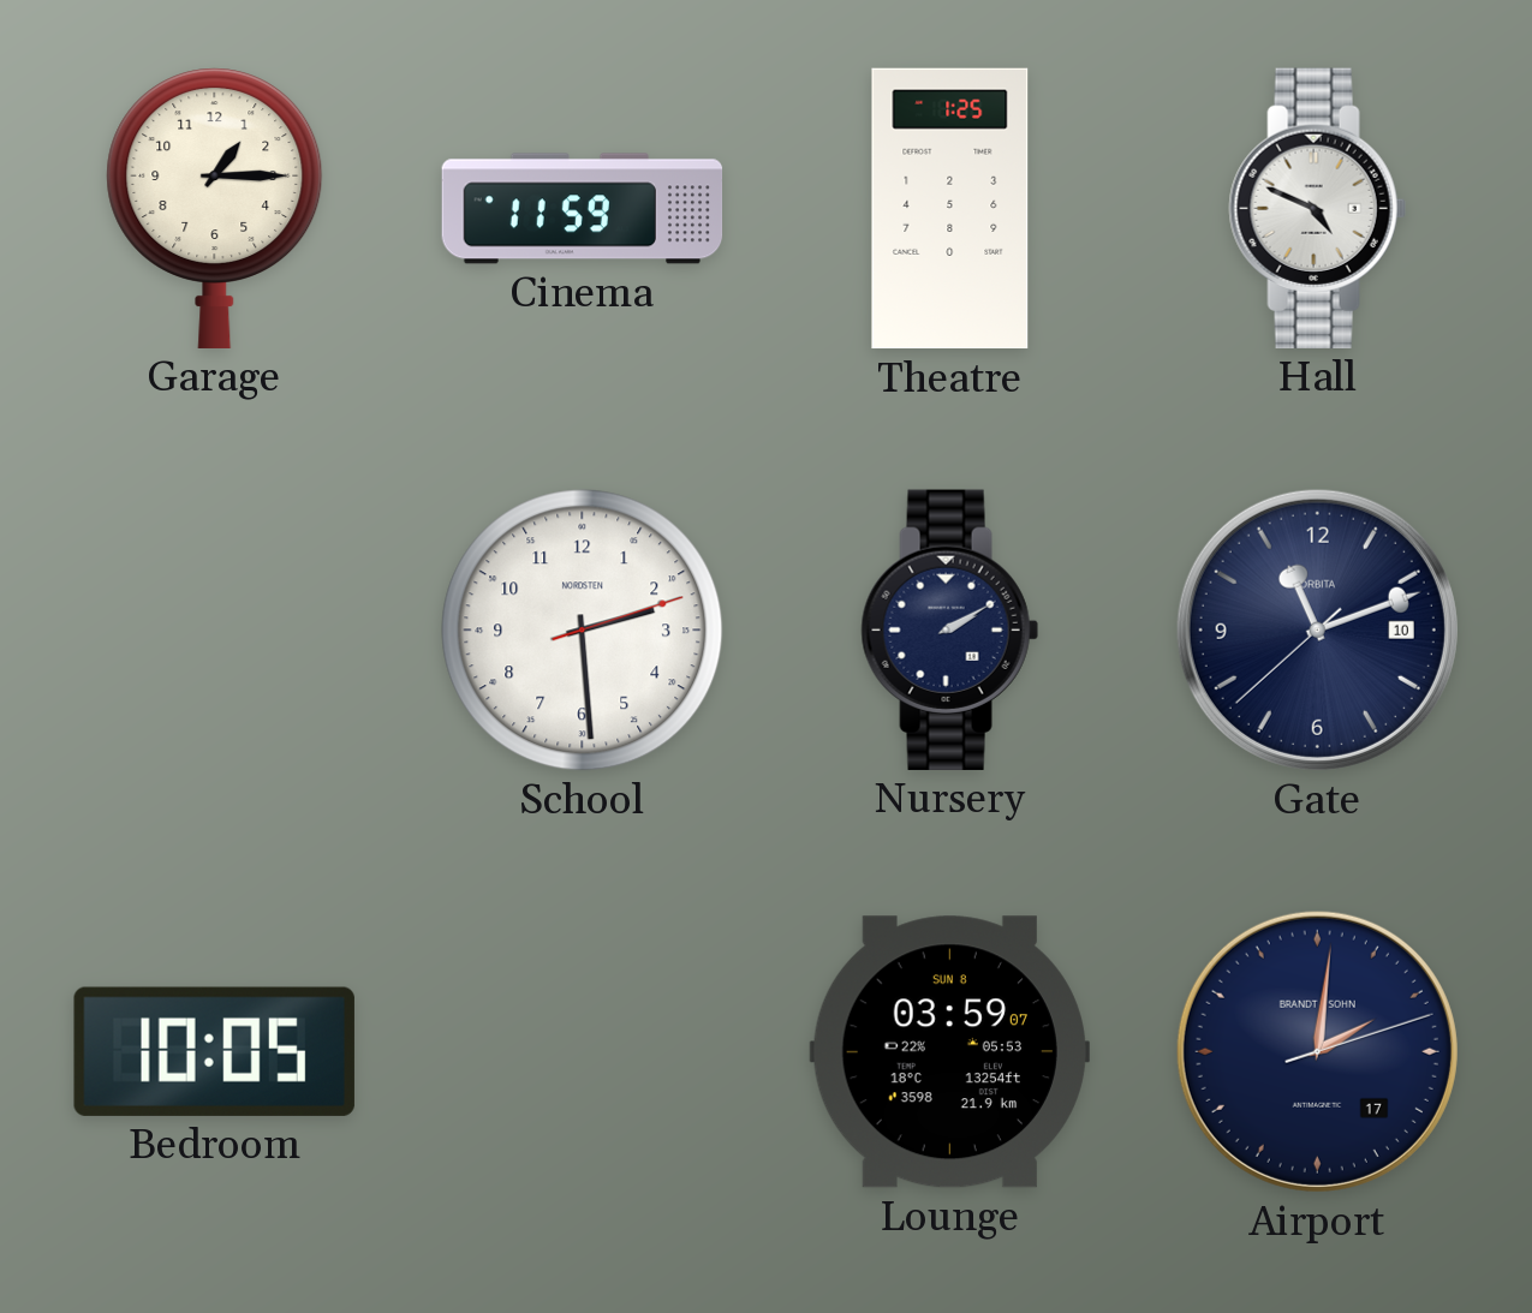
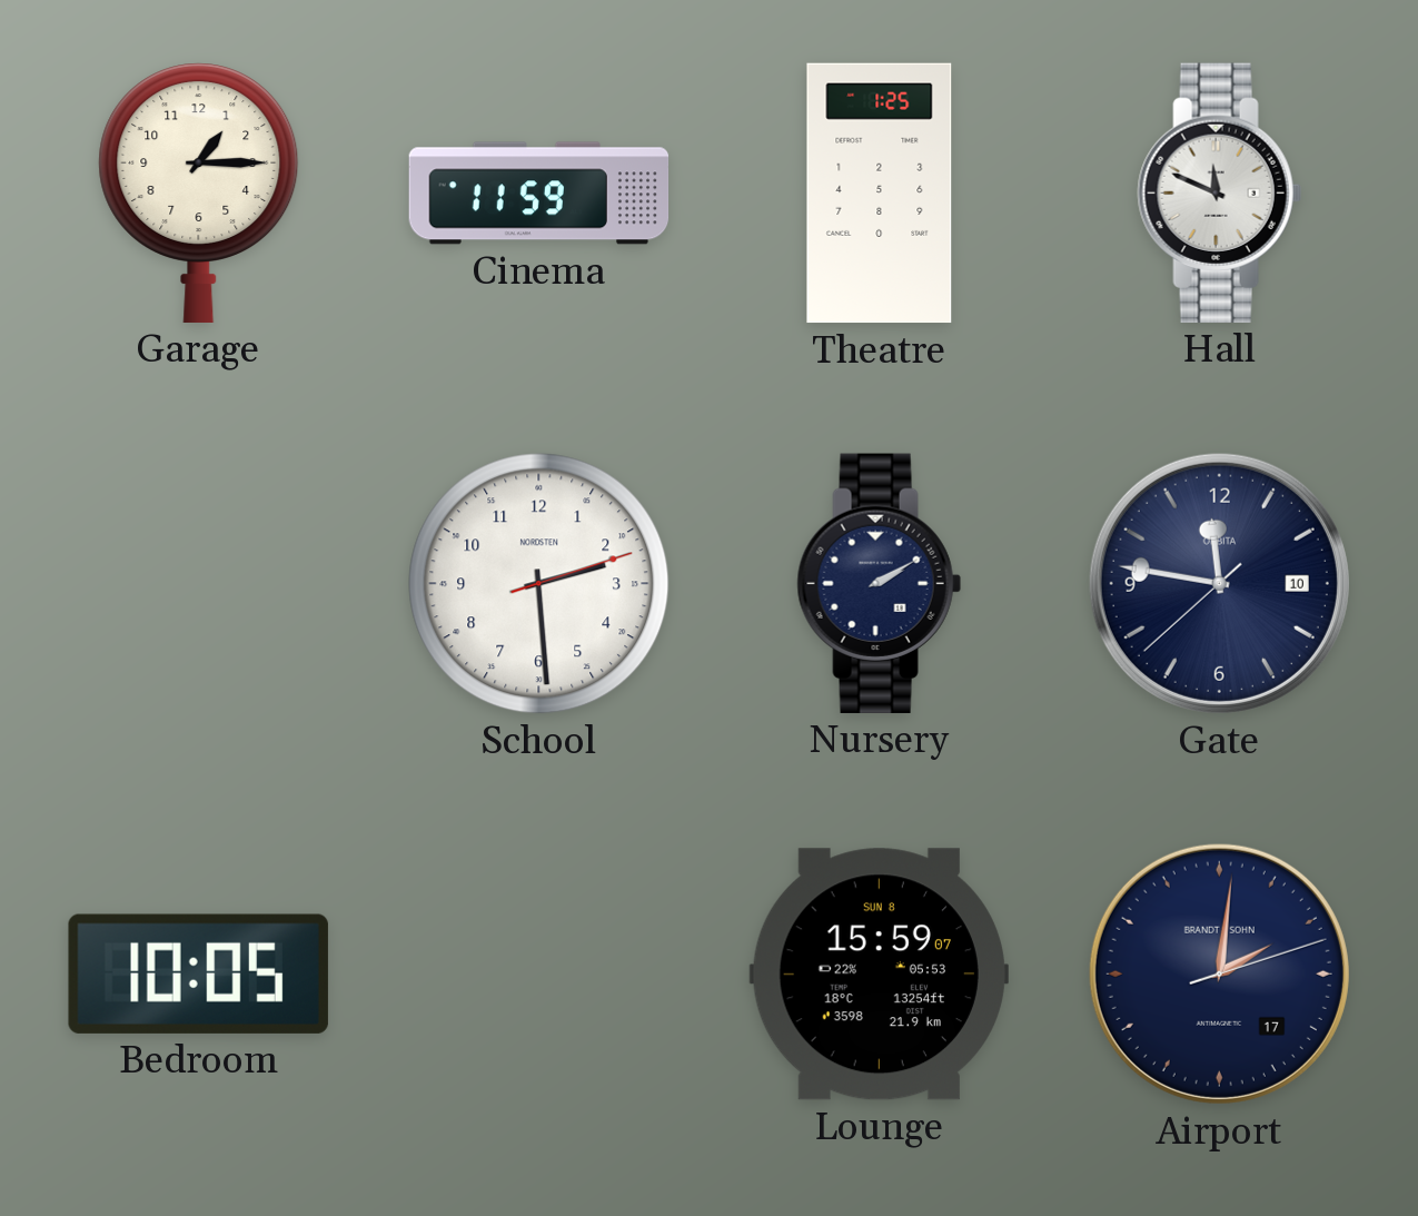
Hall: 4:49 -> 11:49
Gate: 11:11 -> 11:46
Lounge: 03:59 -> 15:59
